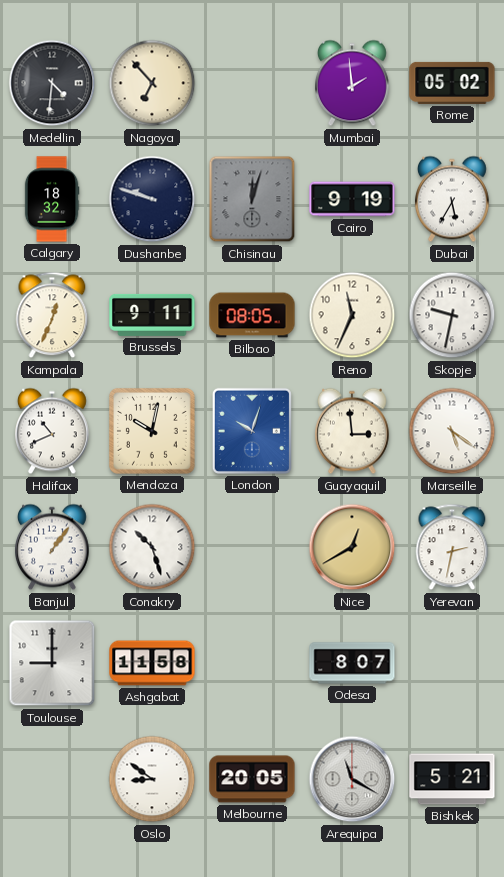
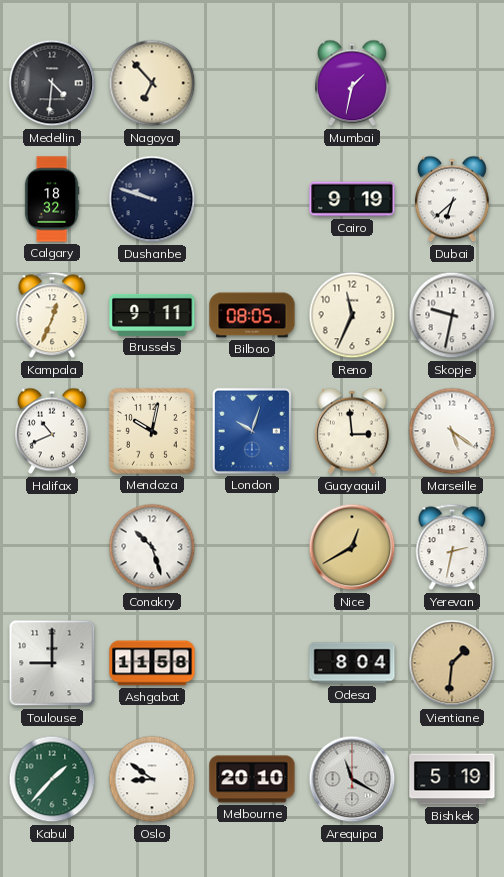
Mumbai: 1:59 -> 1:32
Rome: 05:02 -> none
Chisinau: 12:03 -> none
Dubai: 5:35 -> 6:38
Banjul: 1:06 -> none
Odesa: 8:07 -> 8:04
Vientiane: none -> 1:31
Kabul: none -> 1:37
Melbourne: 20:05 -> 20:10
Bishkek: 5:21 -> 5:19
